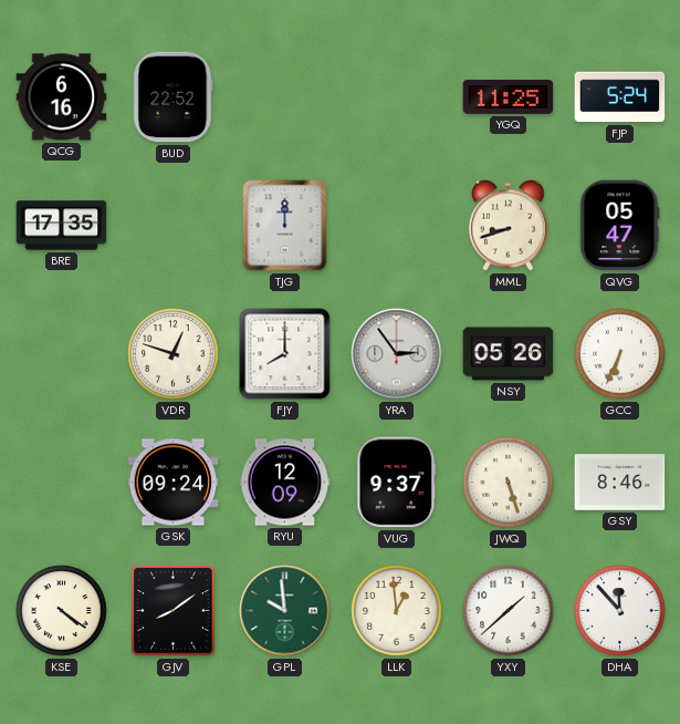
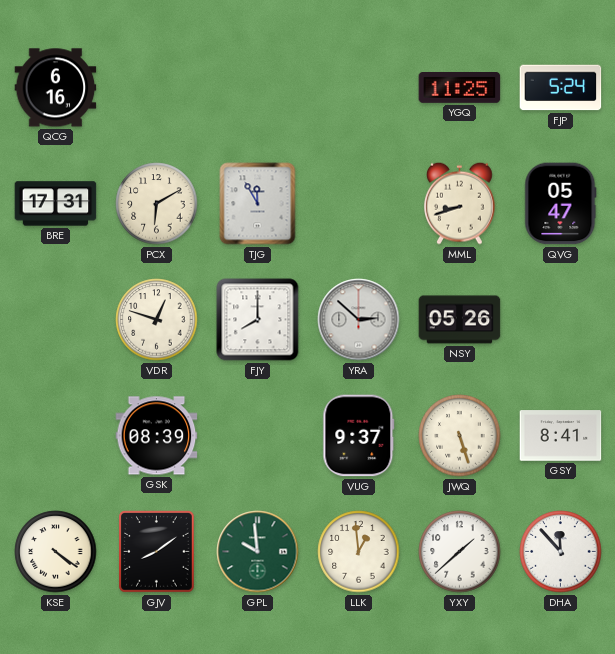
BUD: 22:52 -> none
BRE: 17:35 -> 17:31
PCX: none -> 6:10
TJG: 12:00 -> 11:55
YRA: 2:54 -> 2:52
GCC: 6:34 -> none
GSK: 09:24 -> 08:39
RYU: 12:09 -> none
GSY: 8:46 -> 8:41
